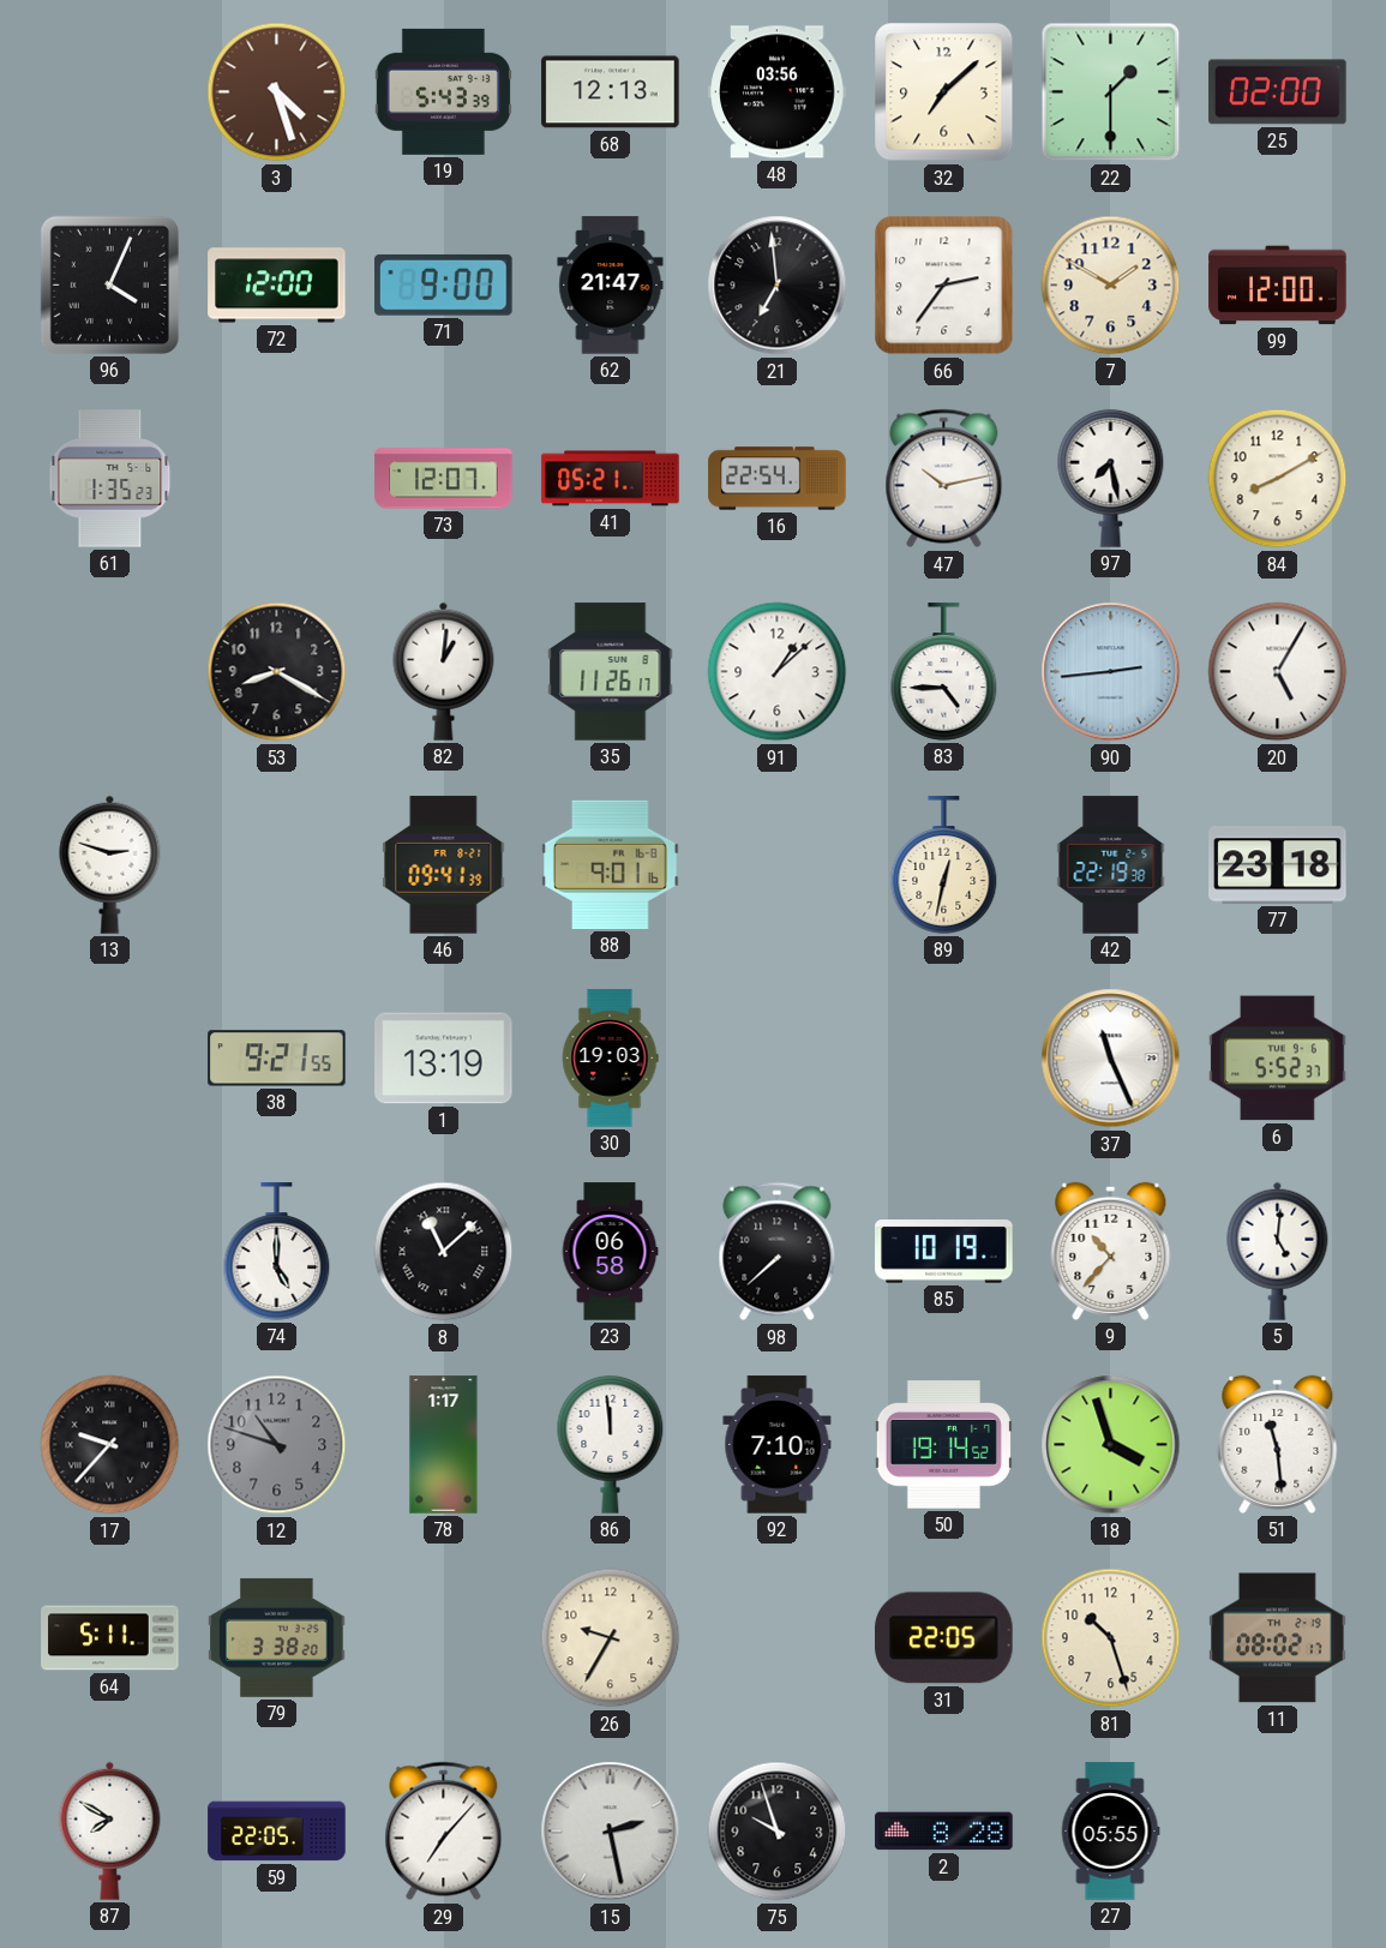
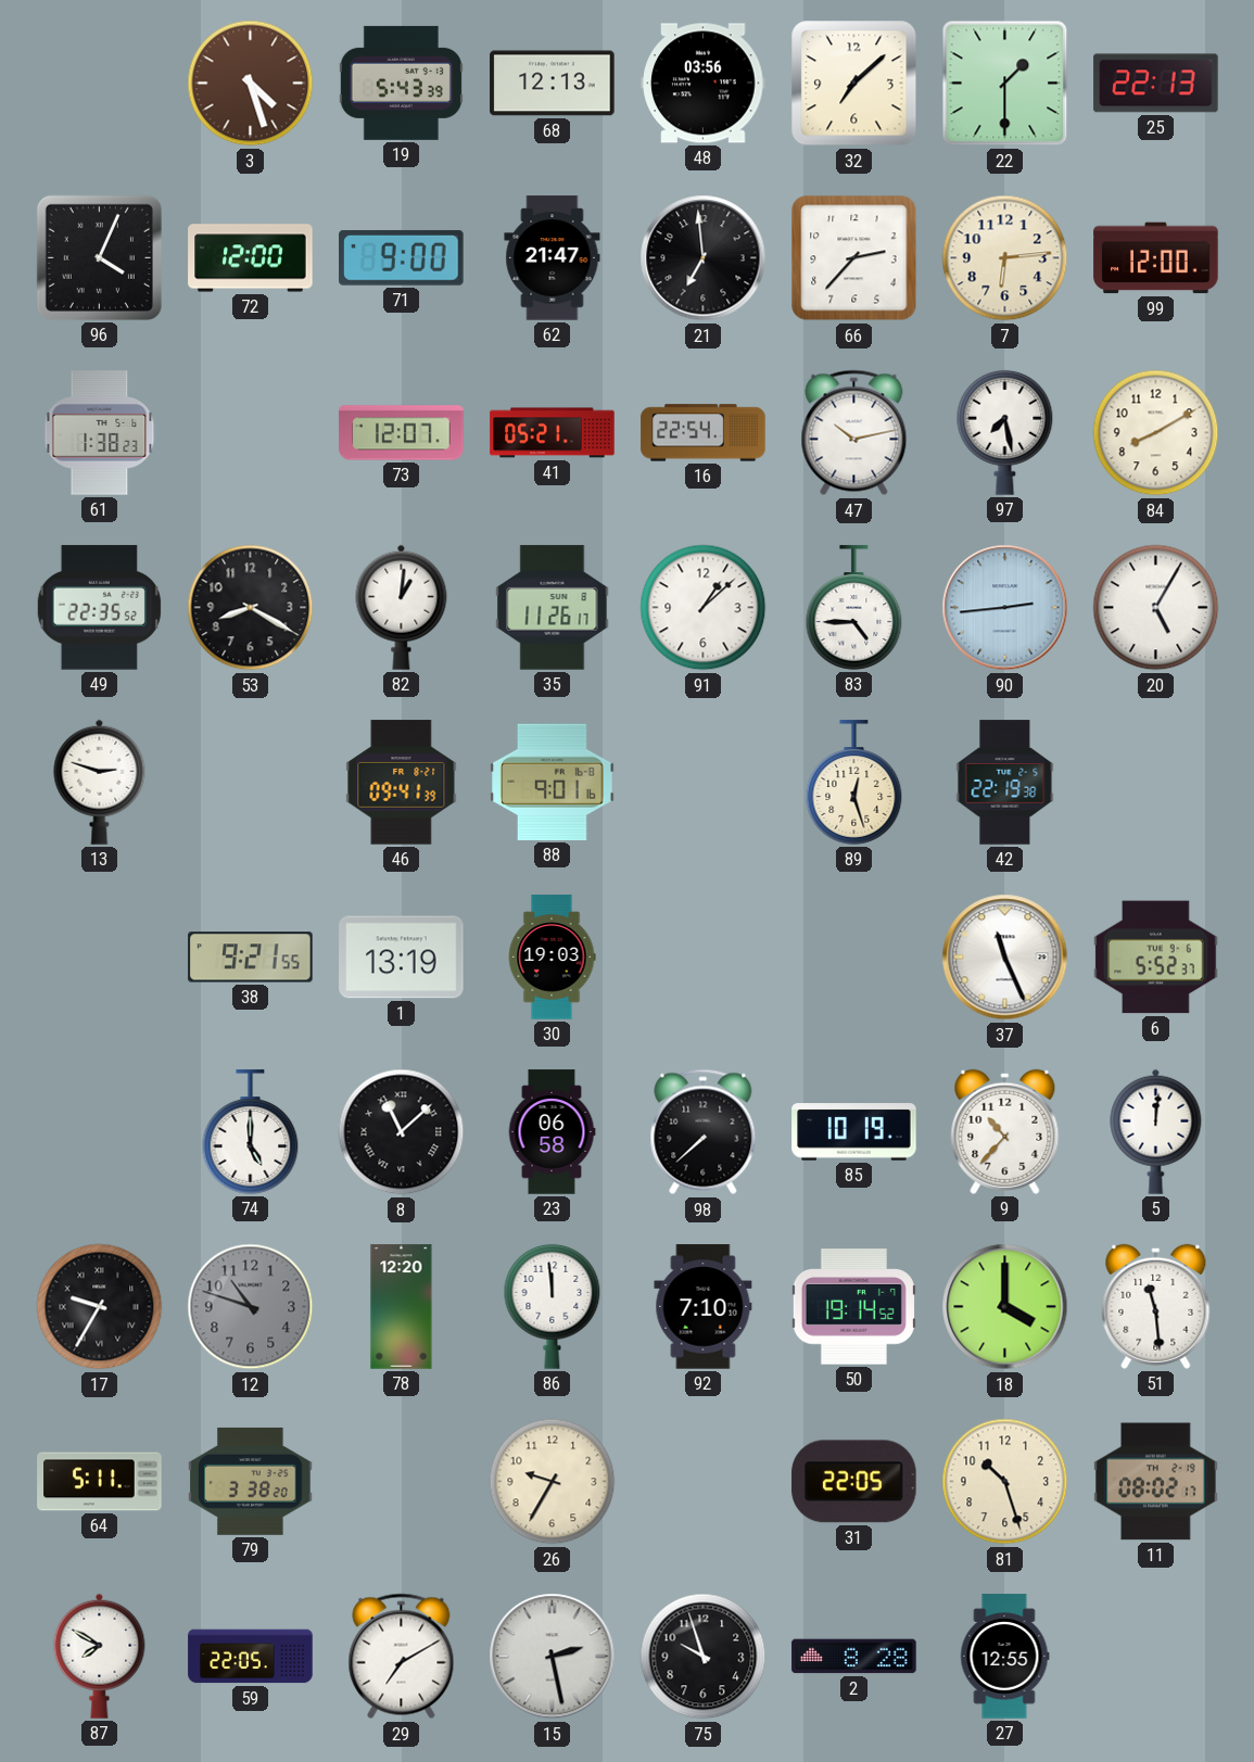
25: 02:00 -> 22:13
66: 2:36 -> 2:37
7: 1:50 -> 6:14
61: 1:35 -> 1:38
49: none -> 22:35
89: 12:32 -> 12:27
77: 23:18 -> none
5: 5:01 -> 12:01
17: 9:37 -> 9:35
78: 1:17 -> 12:20
18: 3:57 -> 4:00
29: 7:07 -> 7:10
27: 05:55 -> 12:55
